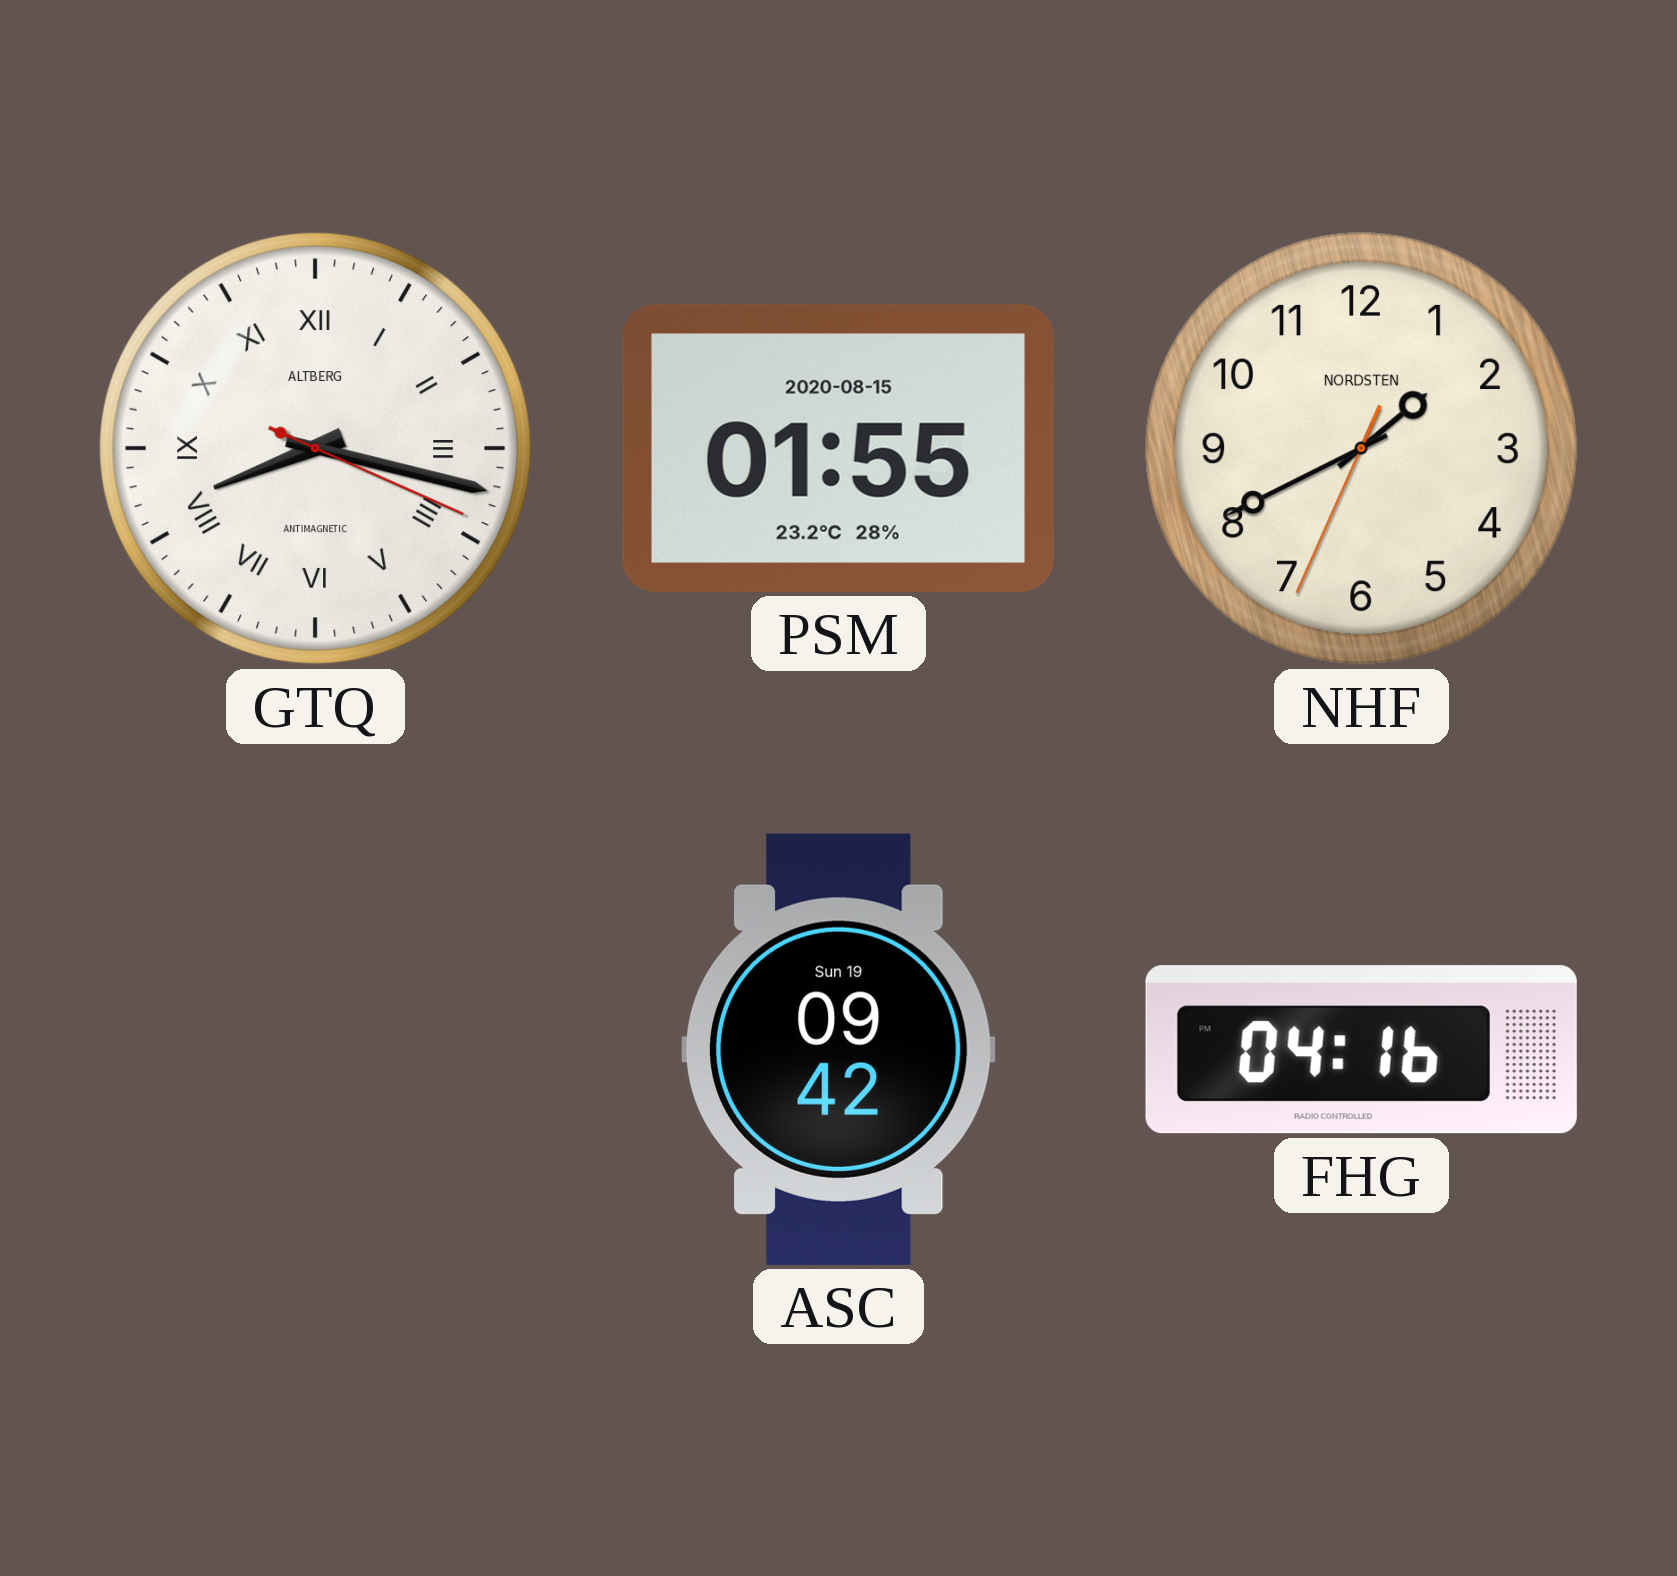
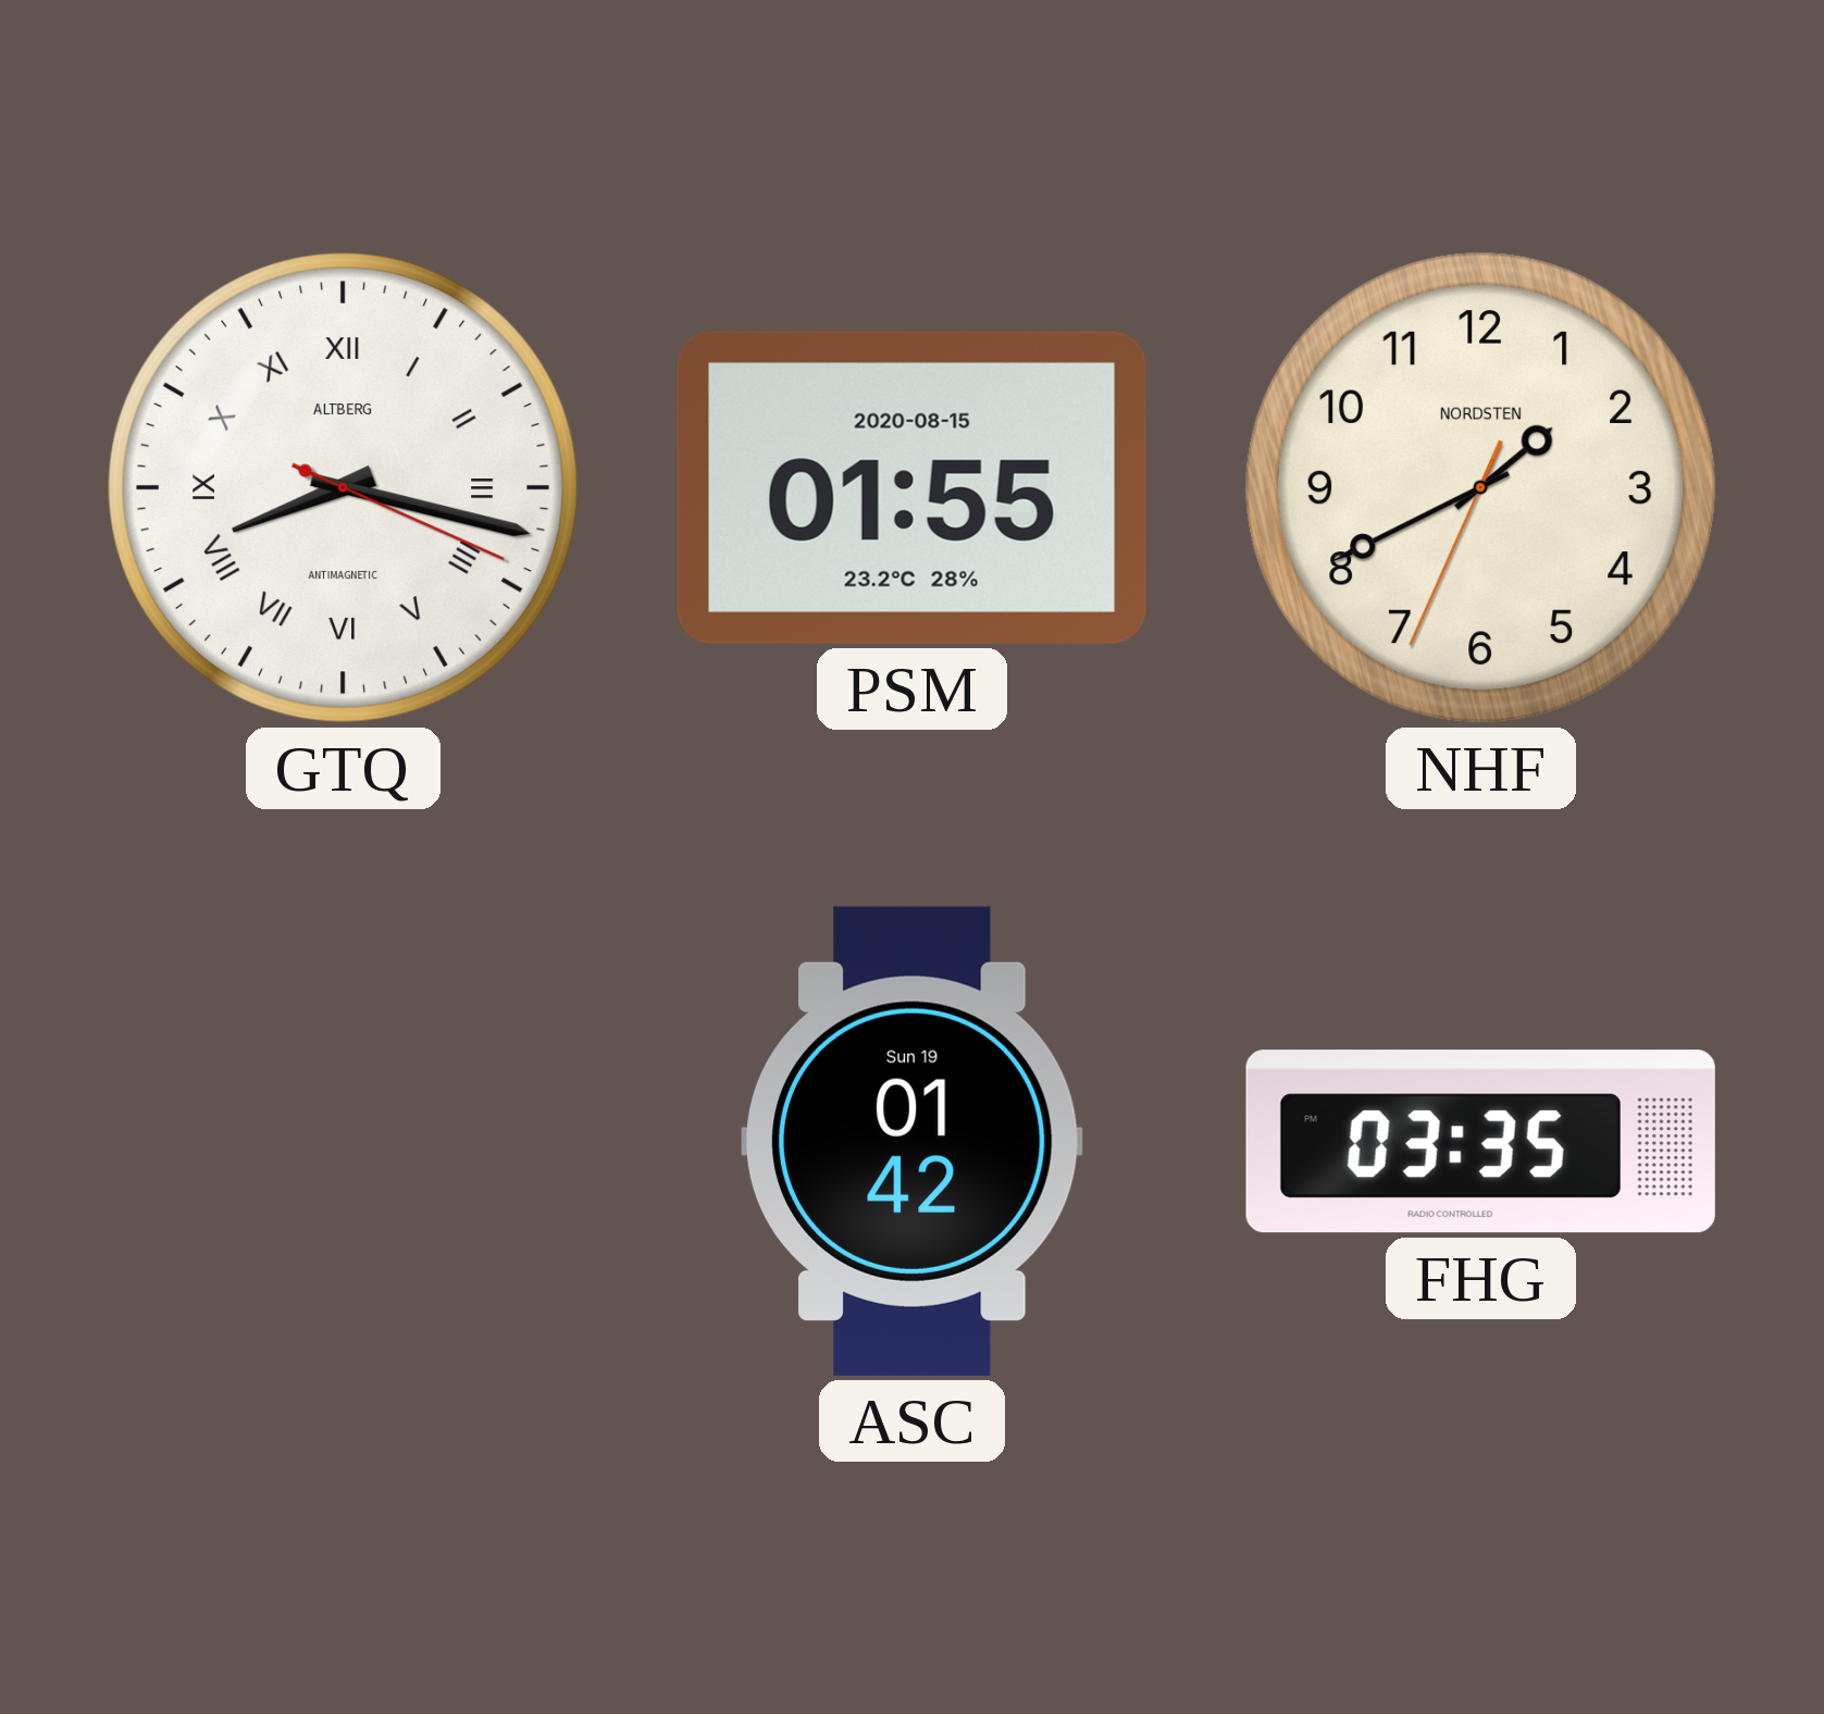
ASC: 09:42 -> 01:42
FHG: 04:16 -> 03:35
